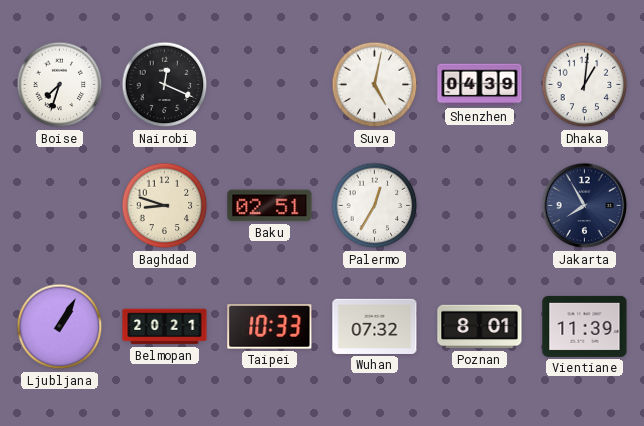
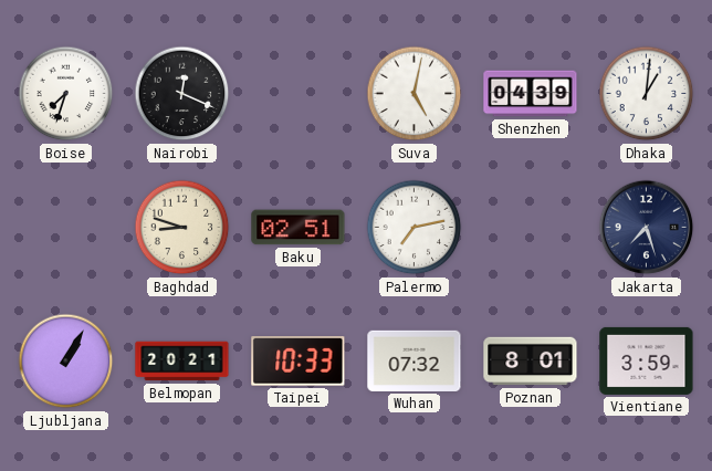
Palermo: 12:35 -> 7:13
Jakarta: 7:55 -> 7:27
Vientiane: 11:39 -> 3:59
